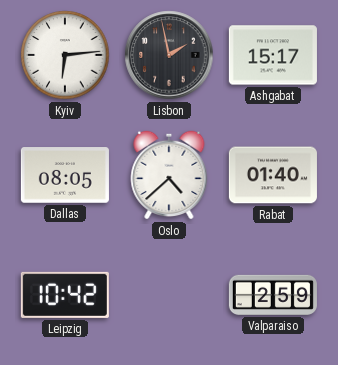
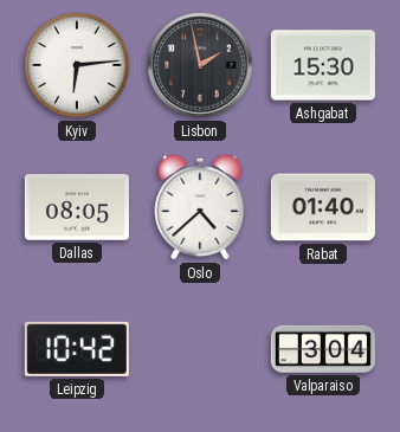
Ashgabat: 15:17 -> 15:30
Valparaiso: 2:59 -> 3:04
